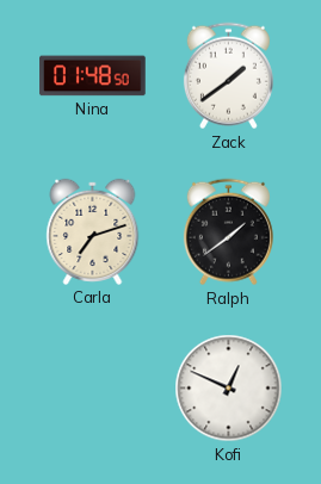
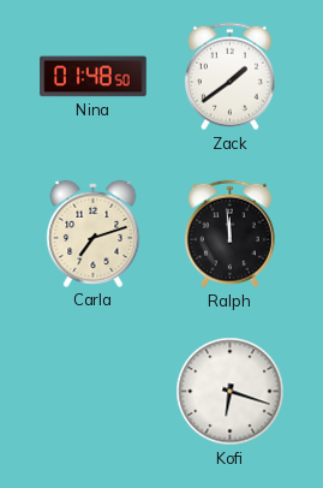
Ralph: 1:39 -> 11:59
Kofi: 12:49 -> 6:18
